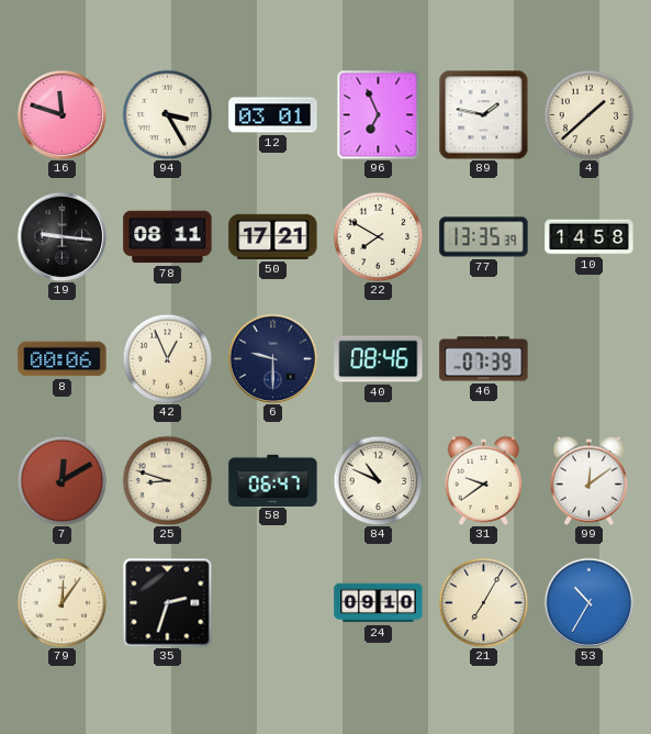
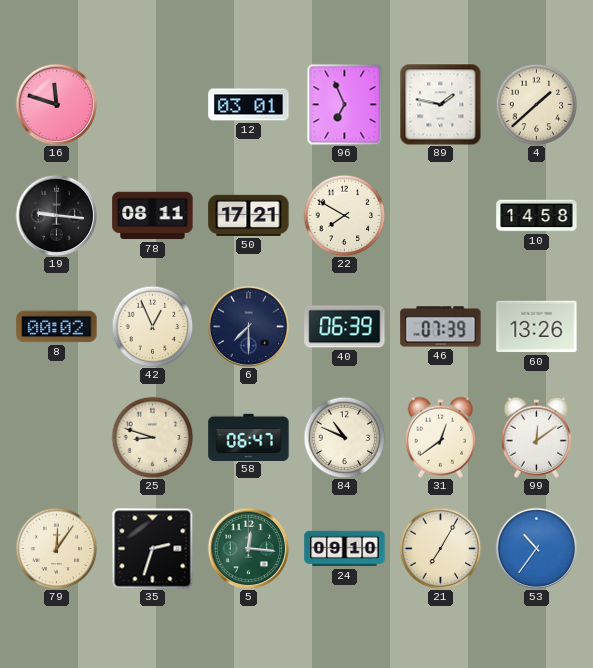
94: 3:25 -> none
77: 13:35 -> none
8: 00:06 -> 00:02
6: 9:30 -> 7:30
40: 08:46 -> 06:39
60: none -> 13:26
7: 12:10 -> none
31: 9:39 -> 12:39
5: none -> 12:16
53: 10:35 -> 10:36
